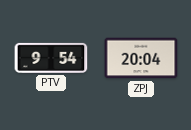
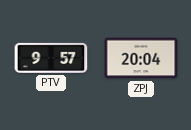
PTV: 9:54 -> 9:57
